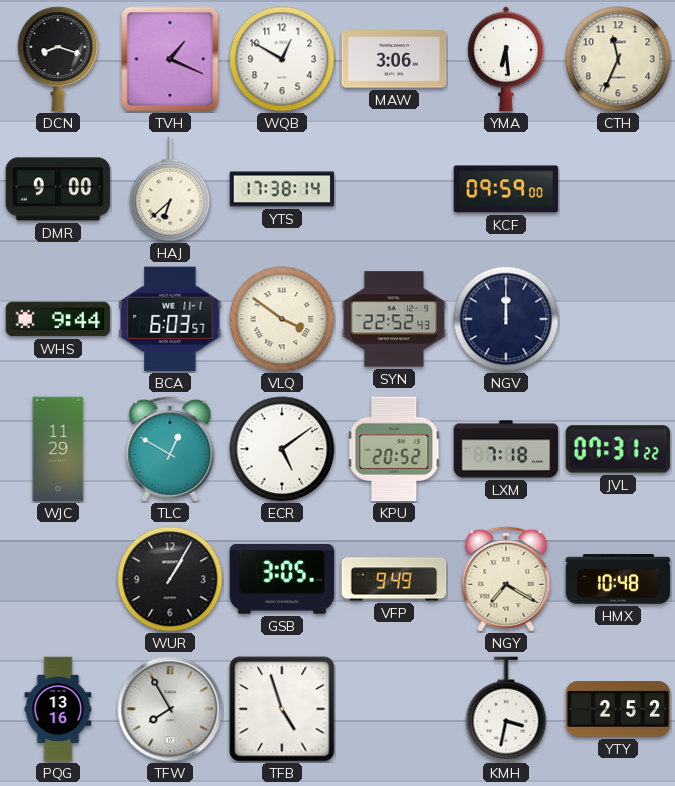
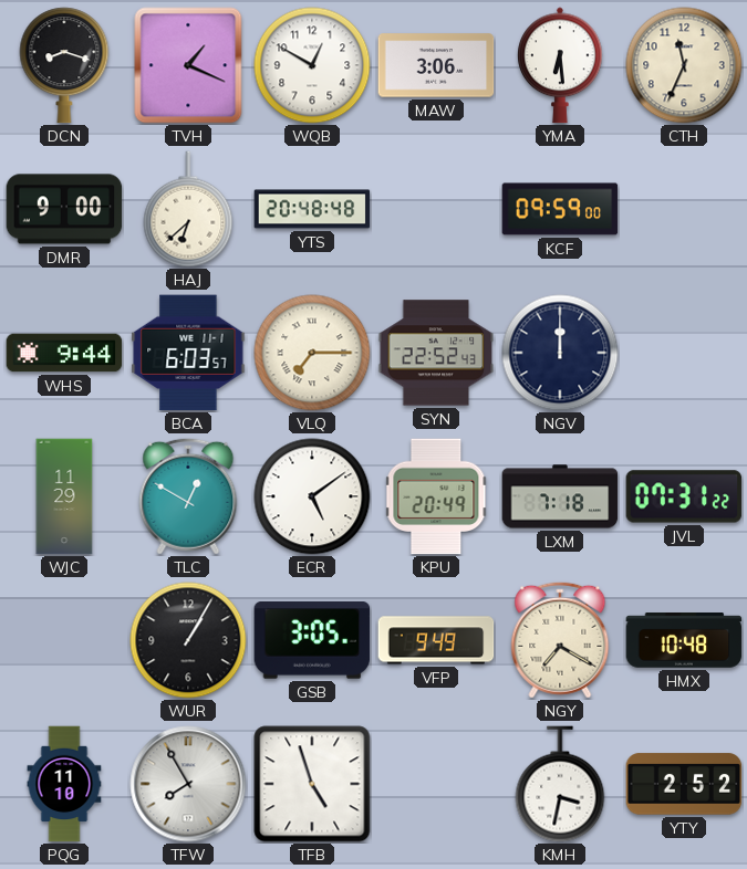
YTS: 17:38 -> 20:48
VLQ: 3:51 -> 7:15
KPU: 20:52 -> 20:49
PQG: 13:16 -> 11:10
